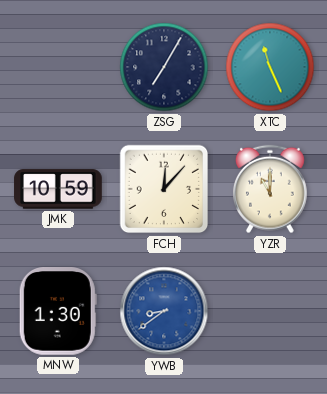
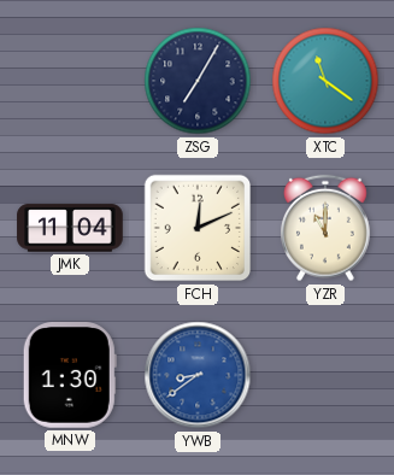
XTC: 11:26 -> 11:21
JMK: 10:59 -> 11:04
FCH: 12:07 -> 12:11
